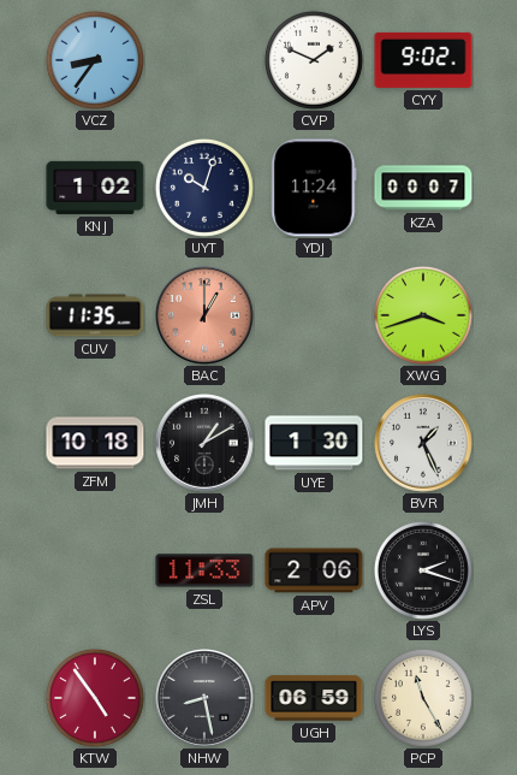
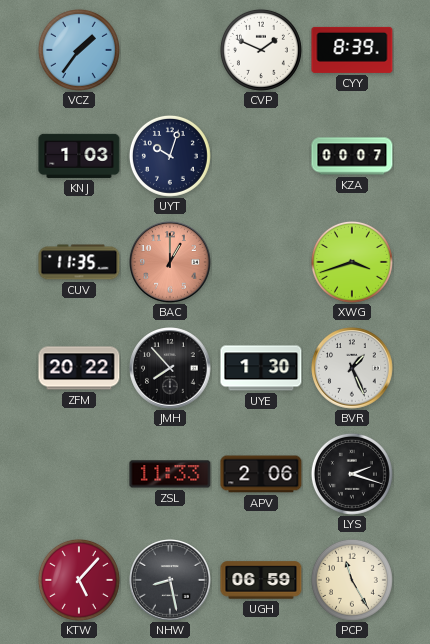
VCZ: 8:36 -> 1:36
CYY: 9:02 -> 8:39
KNJ: 1:02 -> 1:03
YDJ: 11:24 -> none
ZFM: 10:18 -> 20:22
JMH: 1:10 -> 7:53
KTW: 4:54 -> 5:07
